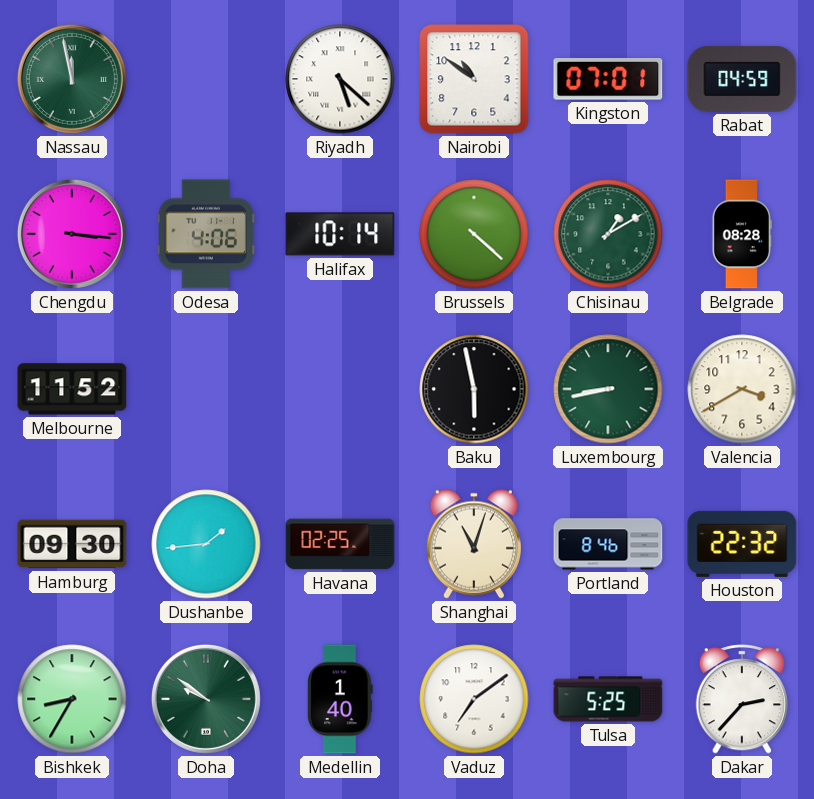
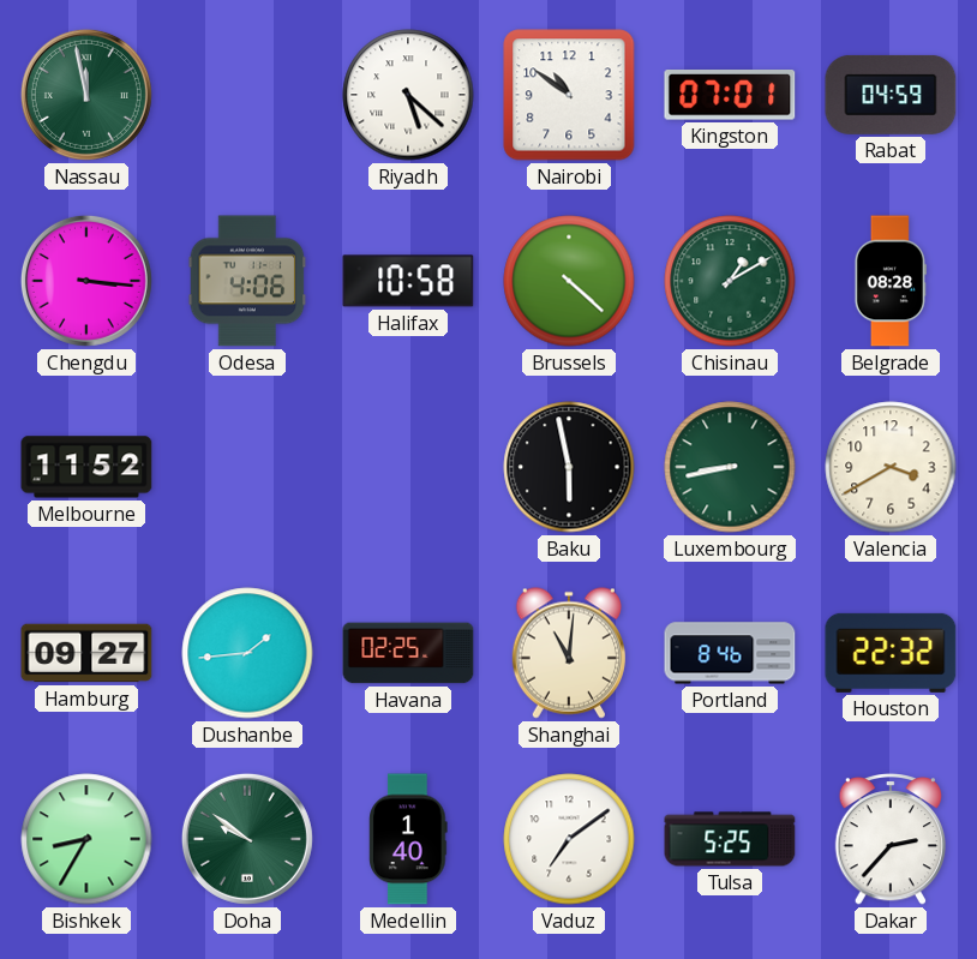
Halifax: 10:14 -> 10:58
Hamburg: 09:30 -> 09:27
Shanghai: 11:03 -> 11:01
